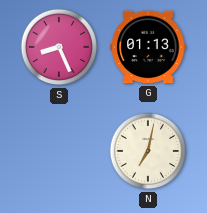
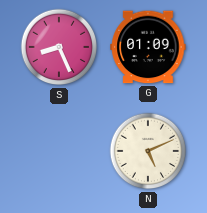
G: 01:13 -> 01:09
N: 7:02 -> 5:11
